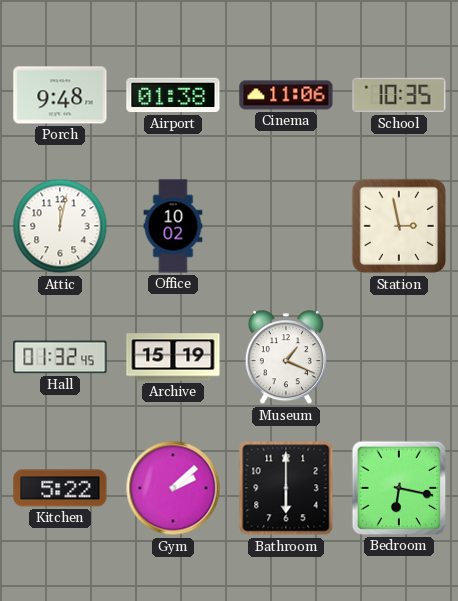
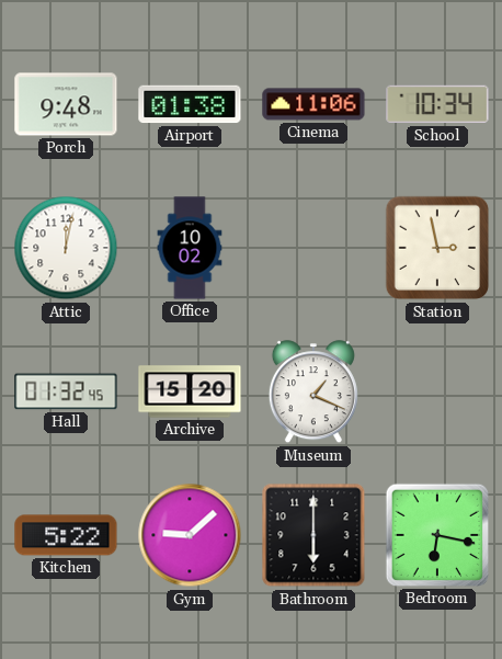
School: 10:35 -> 10:34
Archive: 15:19 -> 15:20
Gym: 2:08 -> 9:08
